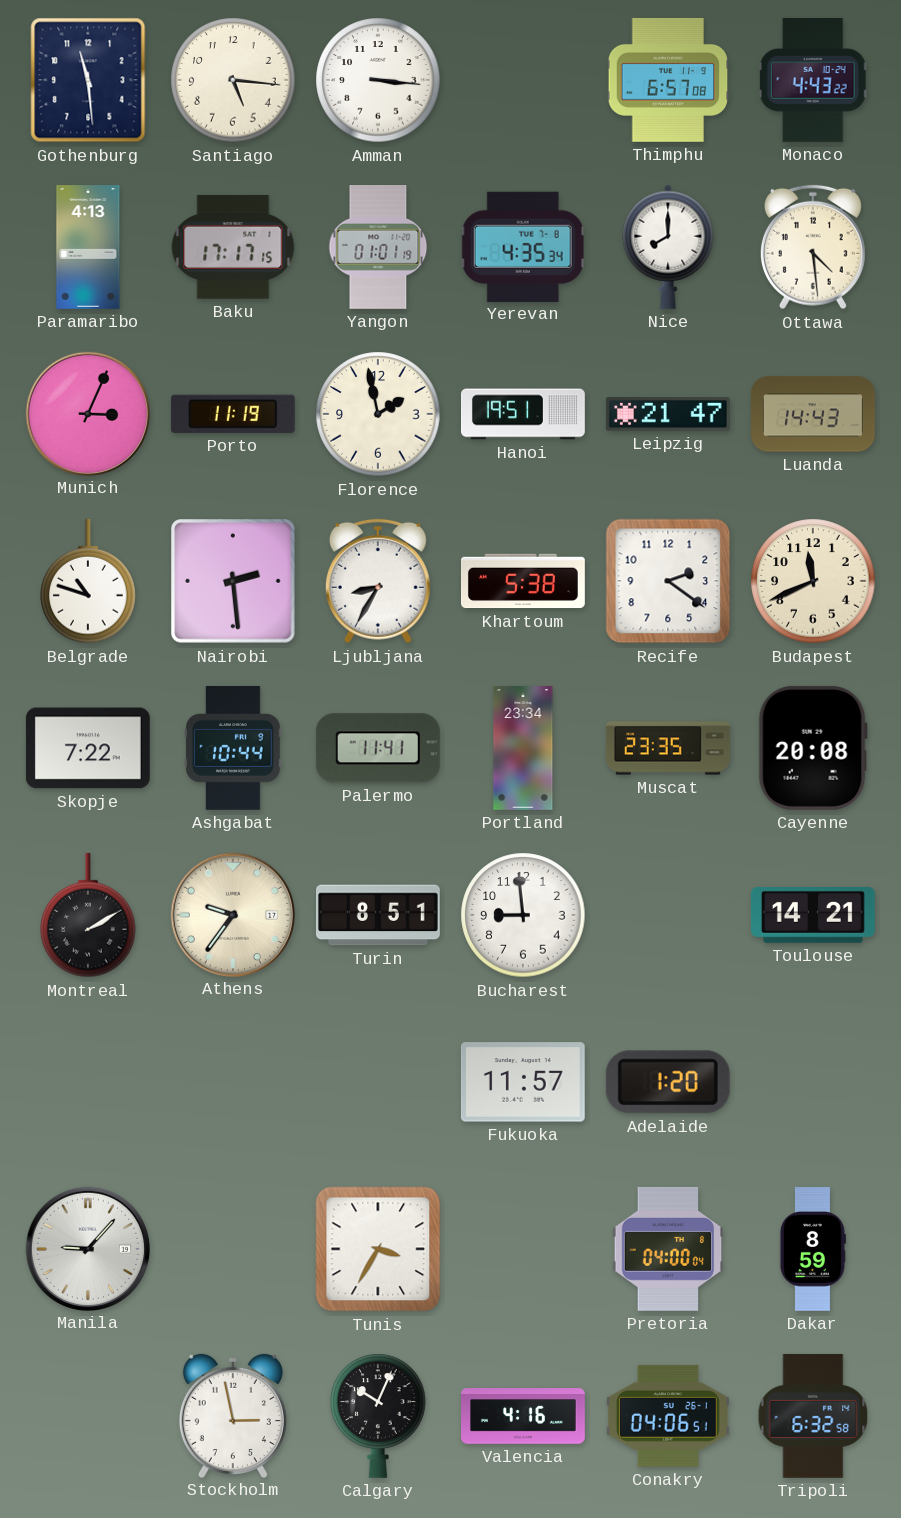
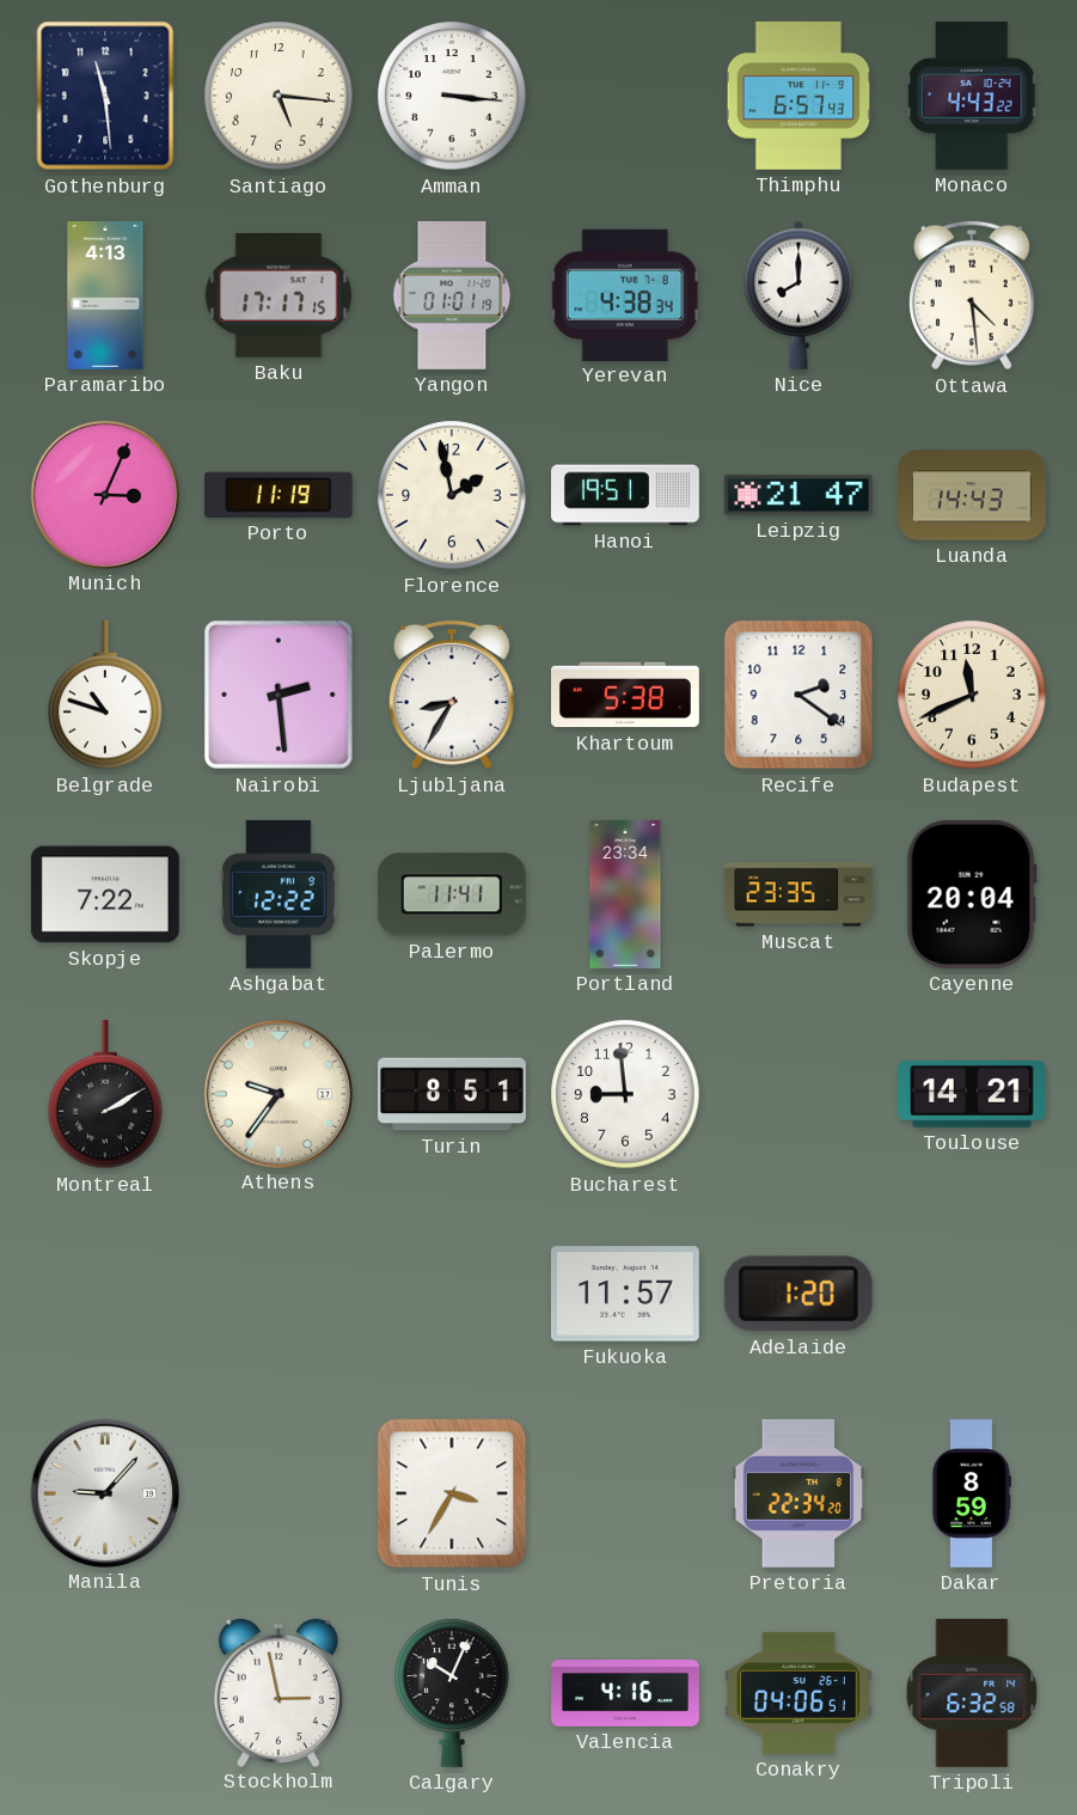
Thimphu: 6:57:08 -> 6:57:43
Yerevan: 4:35 -> 4:38
Ashgabat: 10:44 -> 12:22
Cayenne: 20:08 -> 20:04
Pretoria: 04:00 -> 22:34
